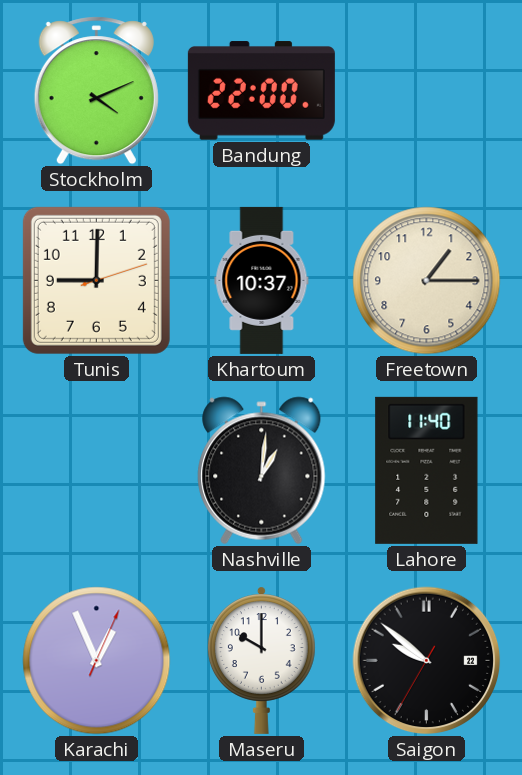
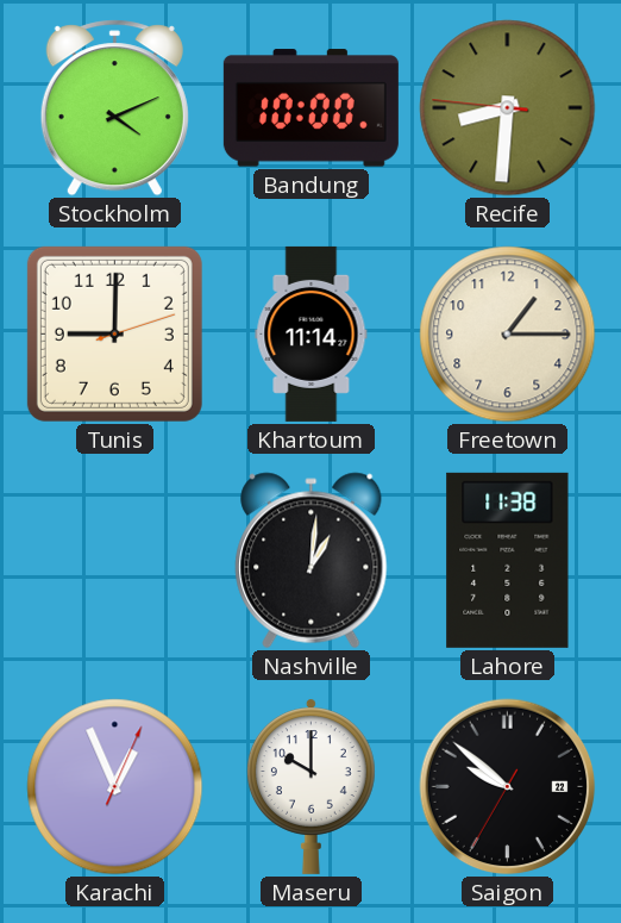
Bandung: 22:00 -> 10:00
Recife: none -> 8:30
Khartoum: 10:37 -> 11:14
Lahore: 11:40 -> 11:38
